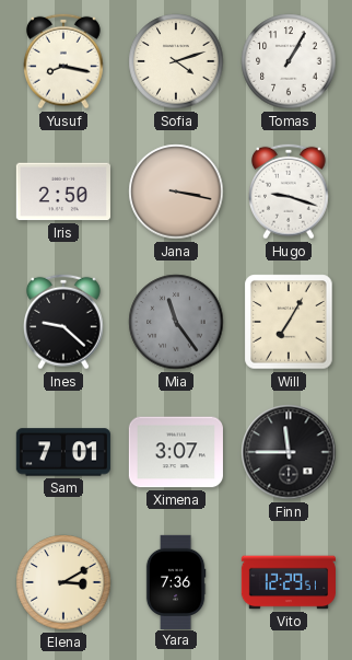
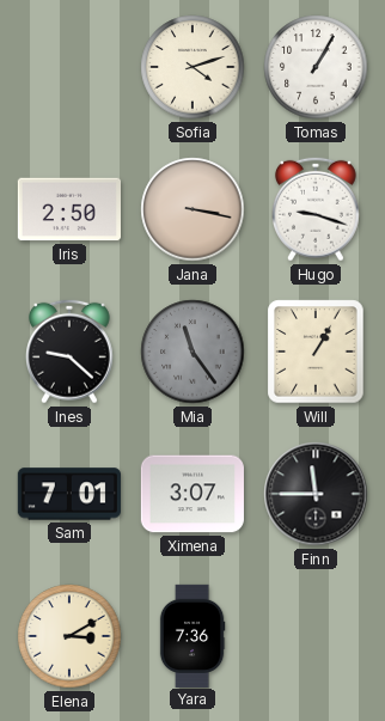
Yusuf: 8:17 -> none
Will: 7:05 -> 1:05
Vito: 12:29 -> none
